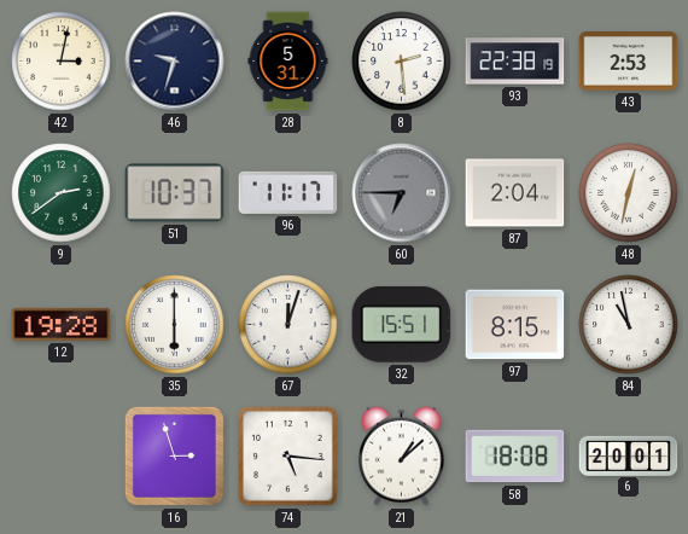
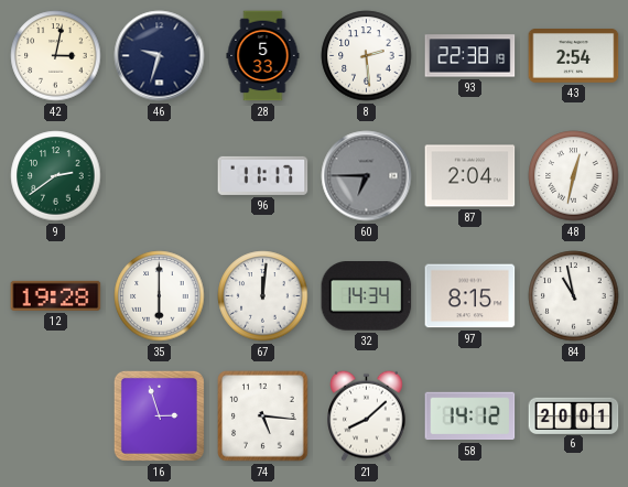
28: 5:31 -> 5:33
43: 2:53 -> 2:54
51: 10:37 -> none
67: 12:03 -> 12:01
32: 15:51 -> 14:34
21: 1:08 -> 8:08
58: 18:08 -> 14:12
